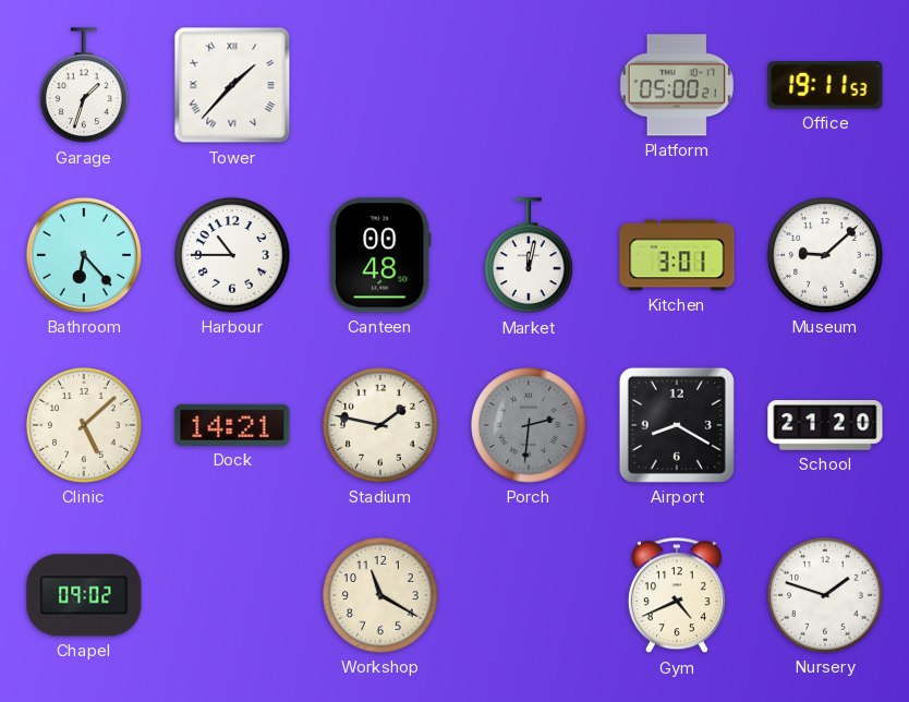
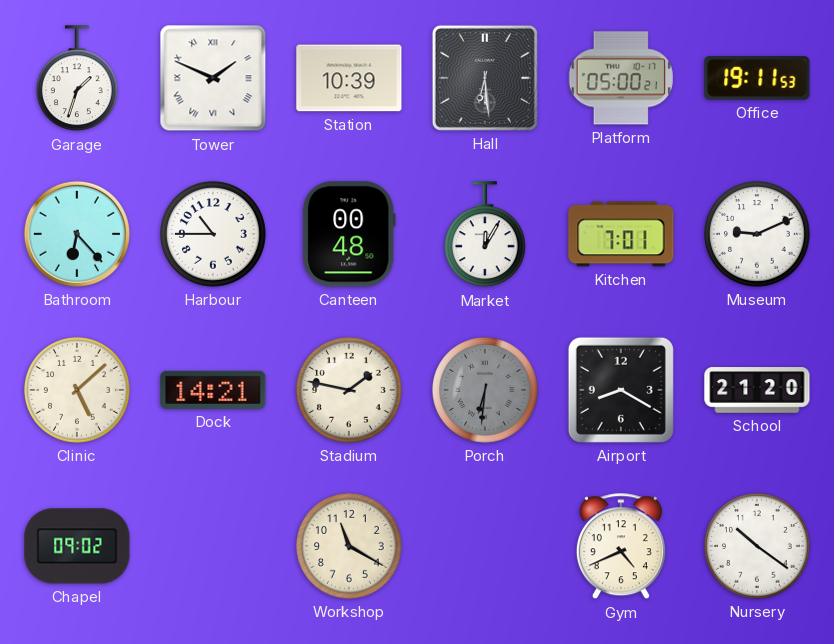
Tower: 1:37 -> 1:49
Station: none -> 10:39
Hall: none -> 6:29
Market: 12:02 -> 12:05
Kitchen: 3:01 -> 7:01
Museum: 9:08 -> 9:11
Porch: 2:31 -> 6:31
Nursery: 1:48 -> 10:21
